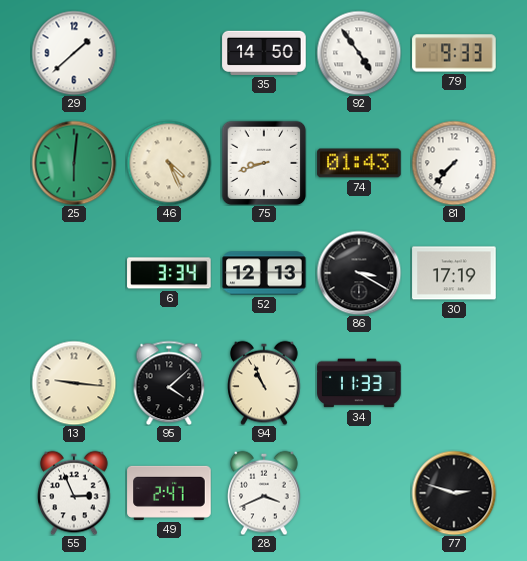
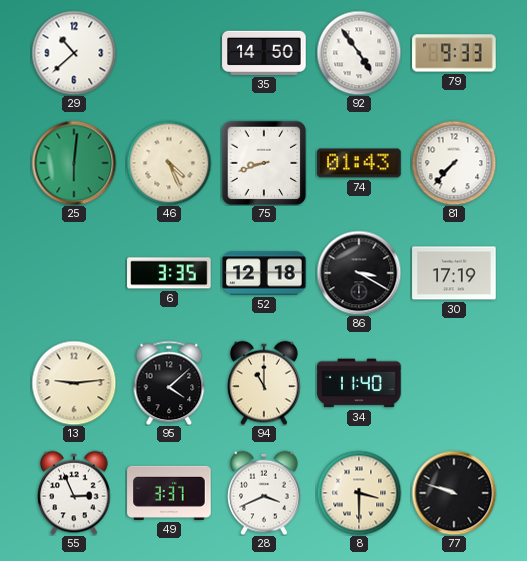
29: 1:38 -> 10:38
6: 3:34 -> 3:35
52: 12:13 -> 12:18
13: 9:16 -> 9:14
94: 10:56 -> 11:00
34: 11:33 -> 11:40
49: 2:47 -> 3:37
8: none -> 3:30
77: 2:48 -> 9:48
